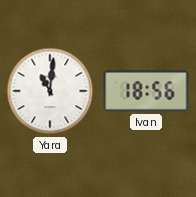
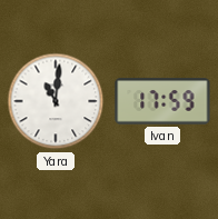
Ivan: 18:56 -> 17:59
